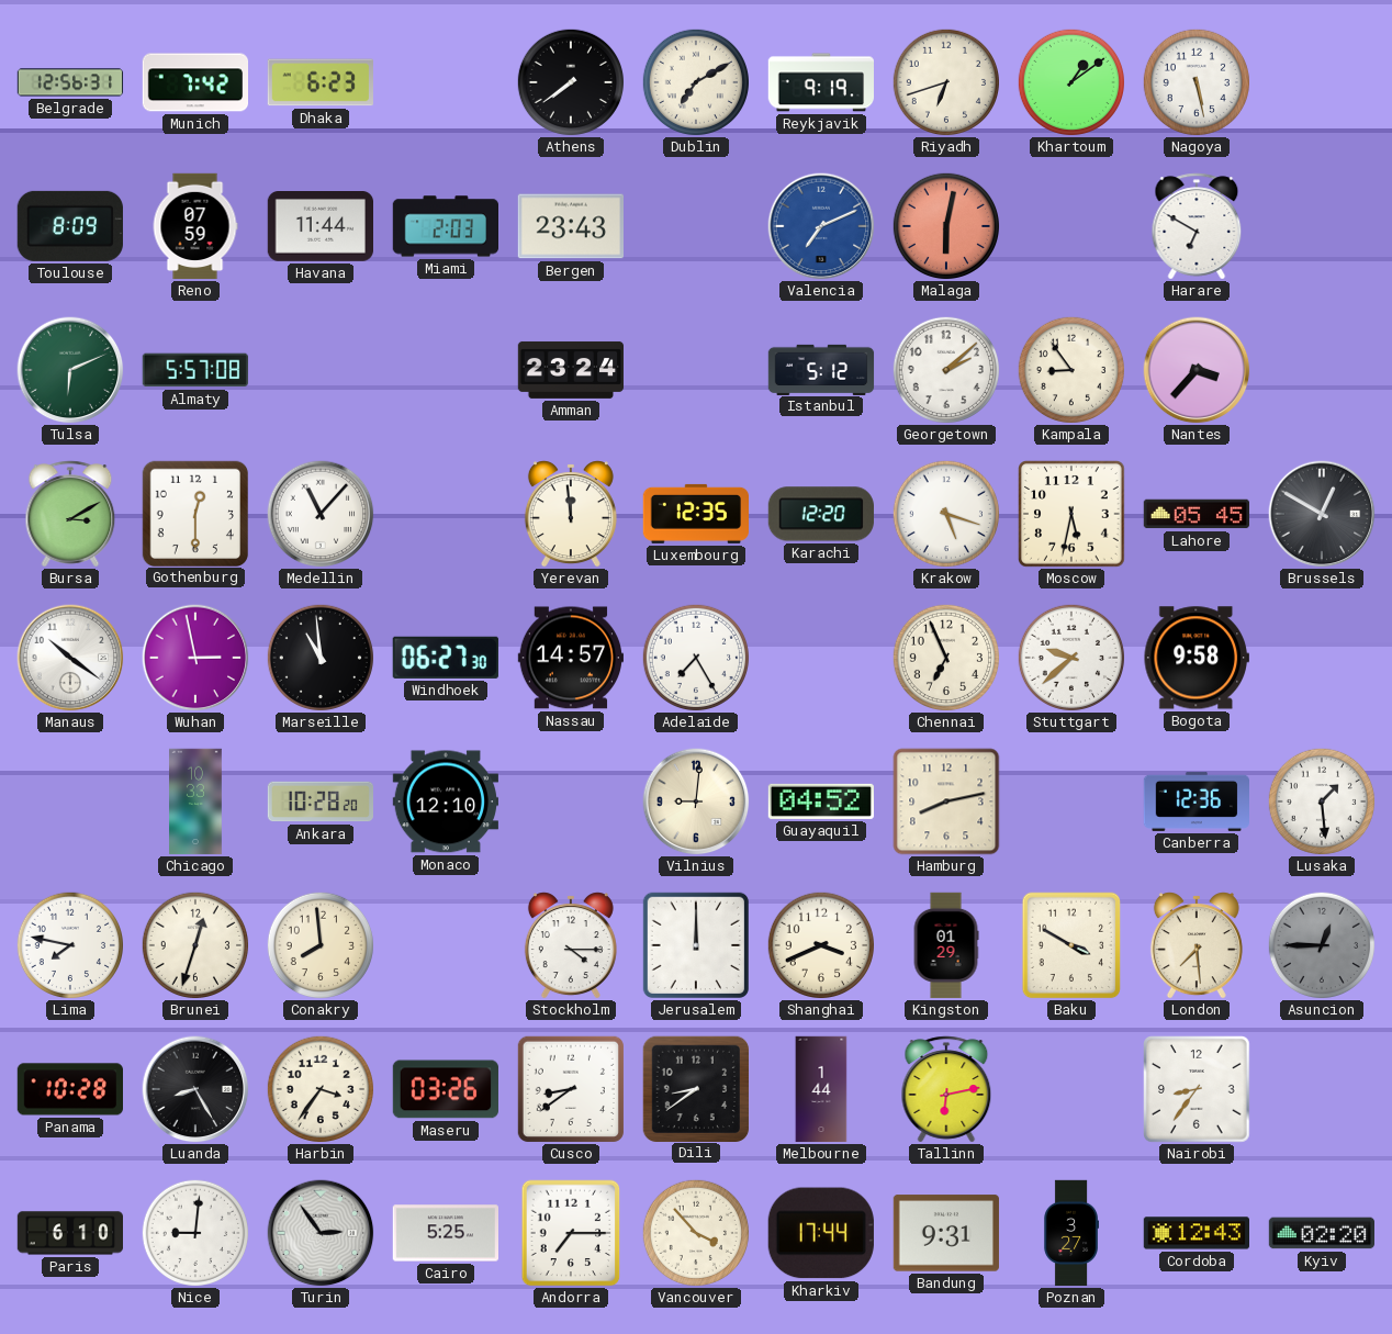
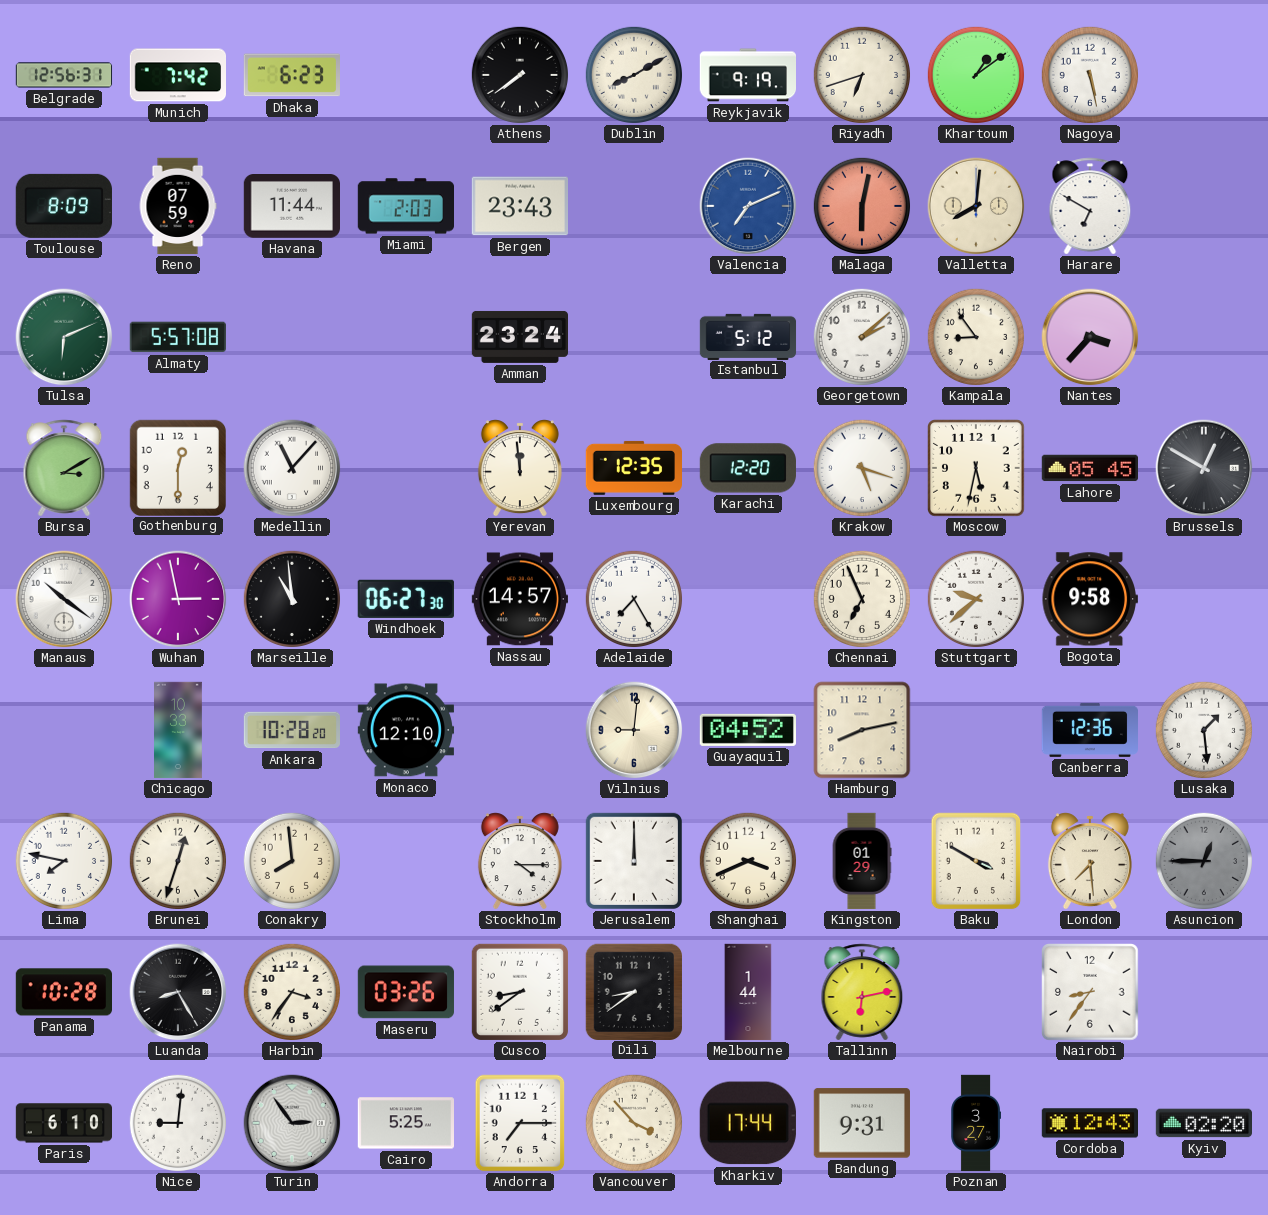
Dublin: 7:10 -> 8:10
Valletta: none -> 8:01
